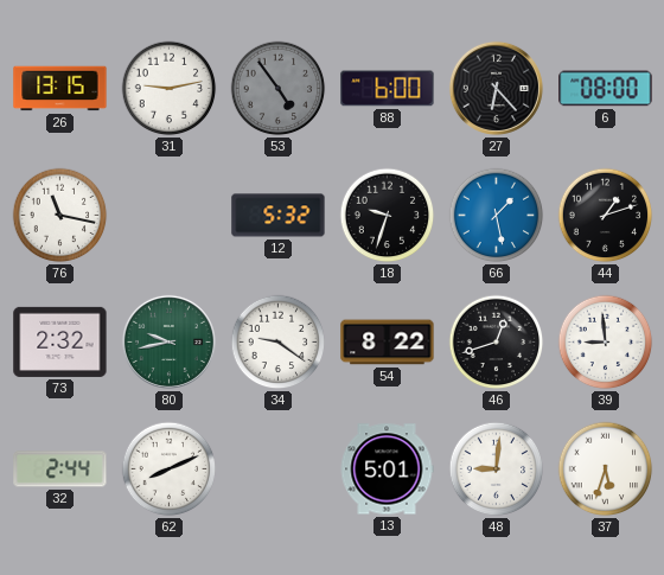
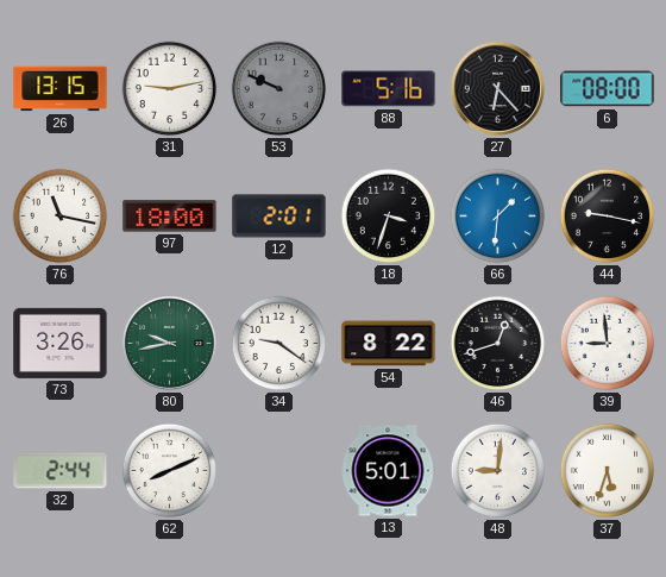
53: 4:54 -> 9:49
88: 6:00 -> 5:16
97: none -> 18:00
12: 5:32 -> 2:01
18: 9:33 -> 3:33
66: 1:28 -> 1:31
44: 1:12 -> 9:17
73: 2:32 -> 3:26
